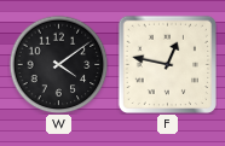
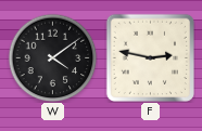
F: 12:47 -> 2:47
